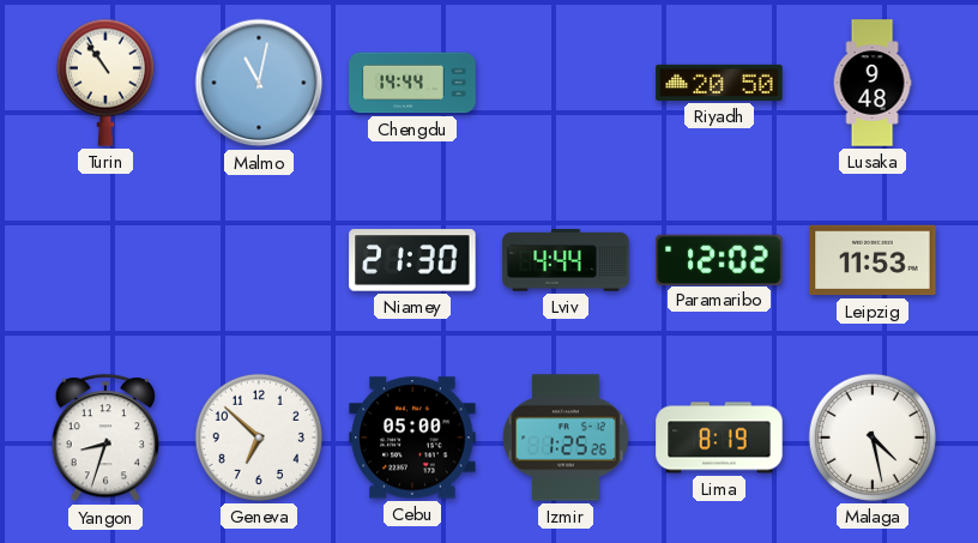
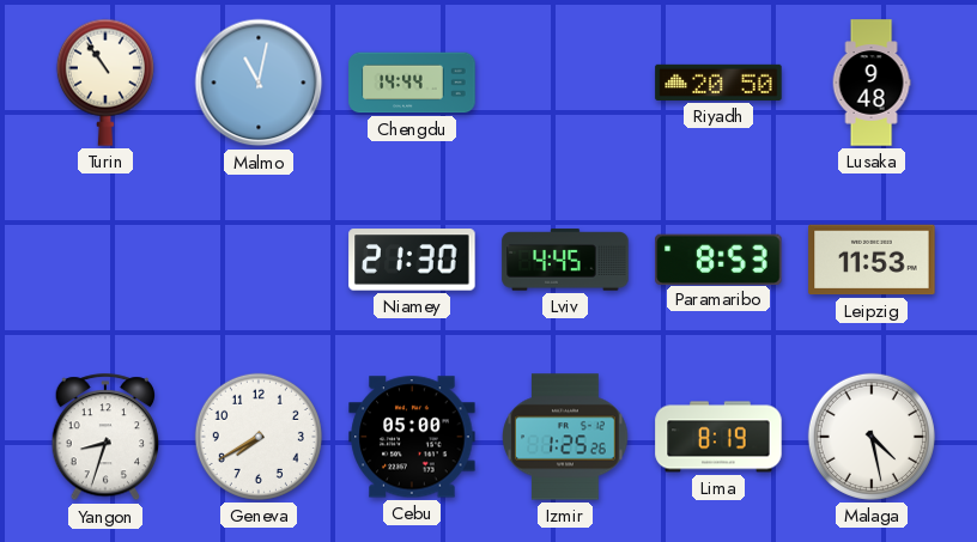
Lviv: 4:44 -> 4:45
Paramaribo: 12:02 -> 8:53
Geneva: 6:52 -> 7:40
